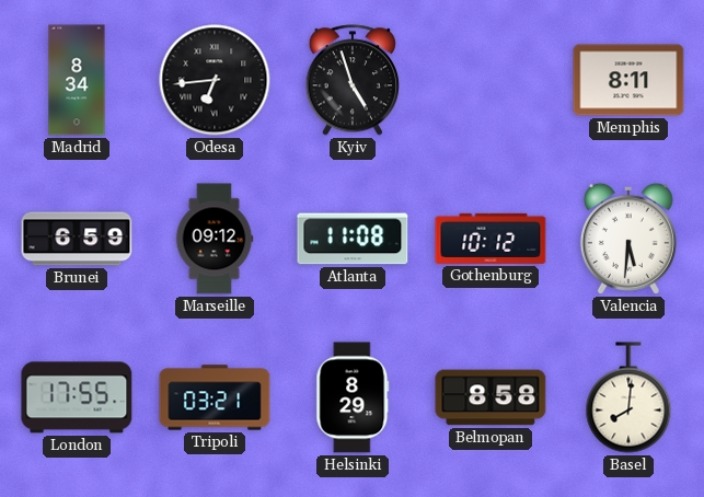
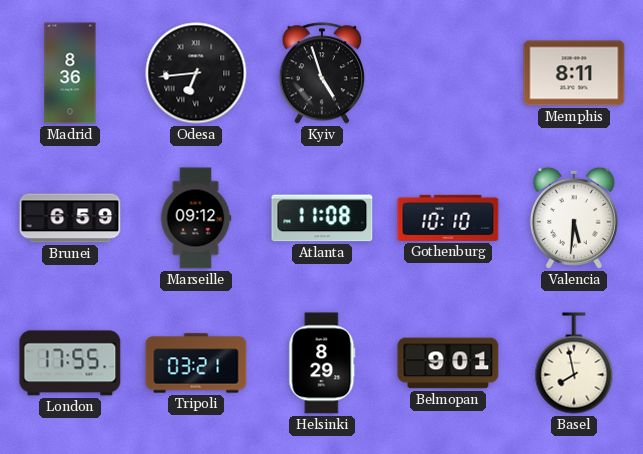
Madrid: 8:34 -> 8:36
Gothenburg: 10:12 -> 10:10
Belmopan: 8:58 -> 9:01
Basel: 8:01 -> 7:58
